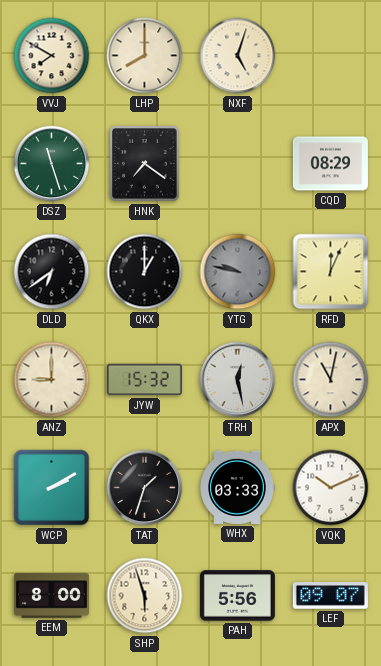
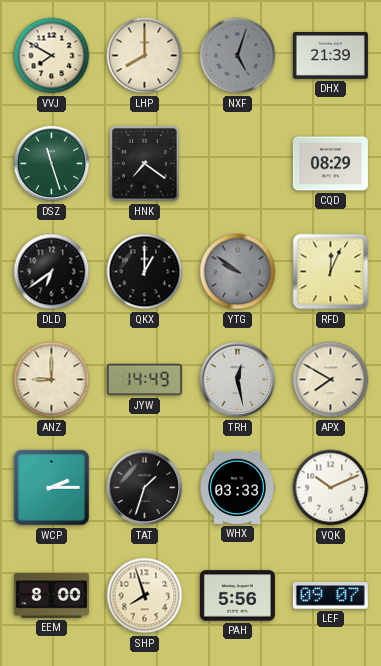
NXF dial: cream -> grey
DHX: none -> 21:39
YTG: 9:47 -> 9:51
JYW: 15:32 -> 14:49
APX: 11:02 -> 7:50
WCP: 2:10 -> 2:15
SHP: 5:57 -> 7:57
